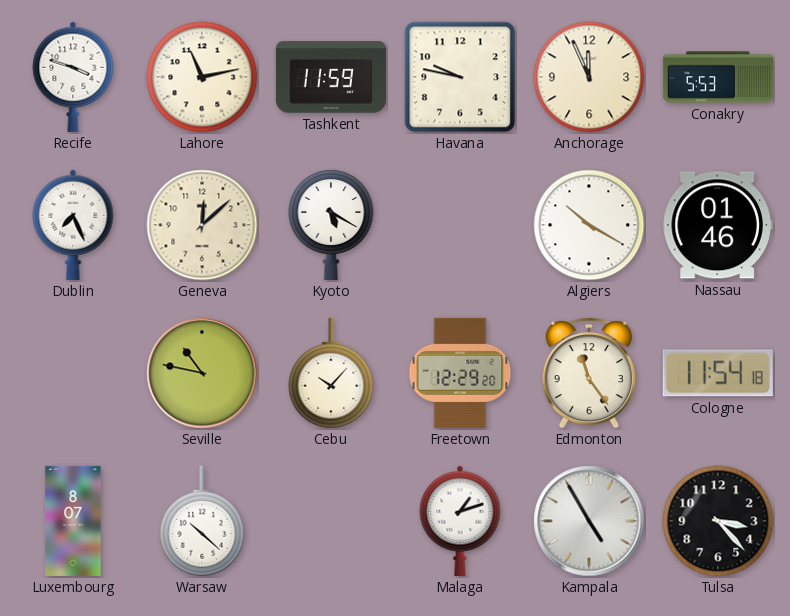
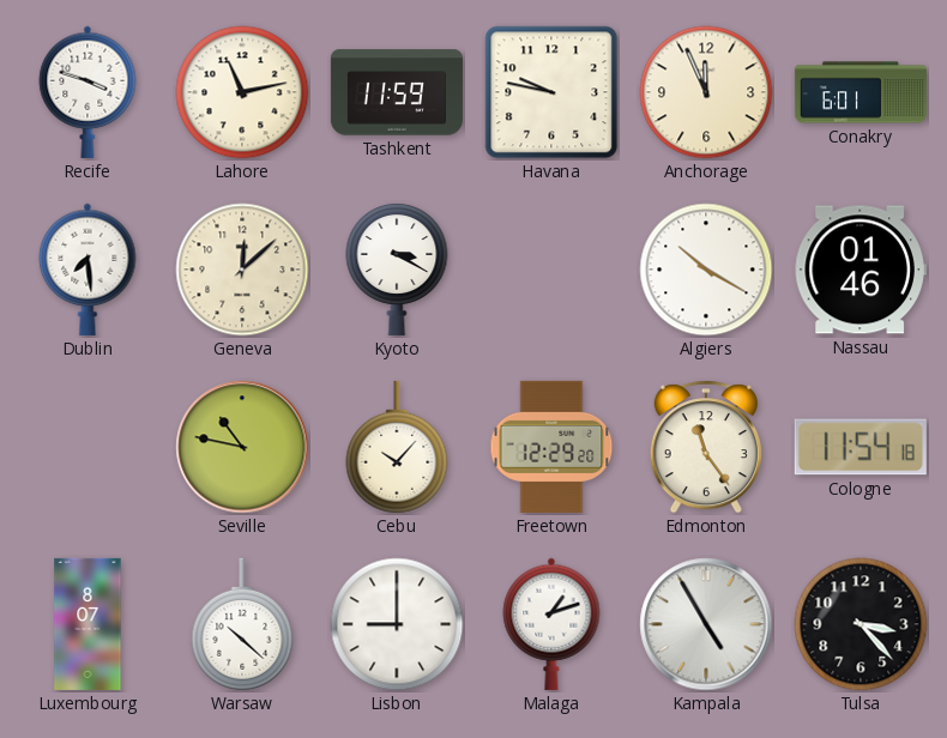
Conakry: 5:53 -> 6:01
Dublin: 7:26 -> 7:29
Kyoto: 5:20 -> 3:20
Lisbon: none -> 9:00
